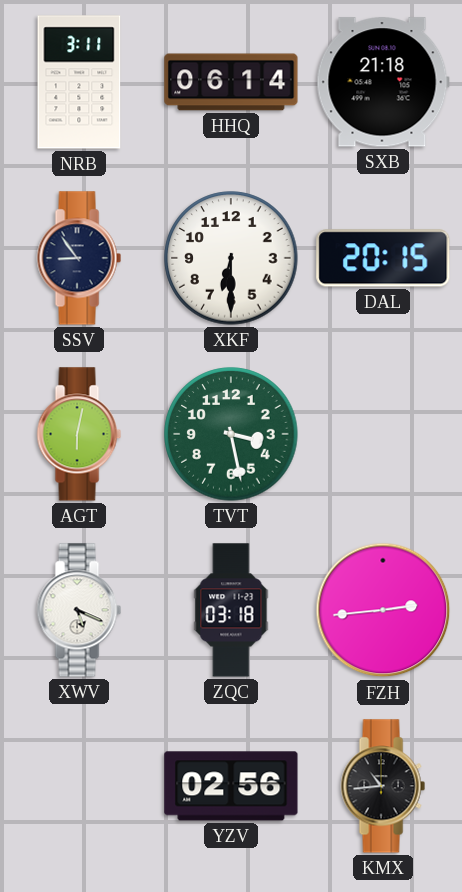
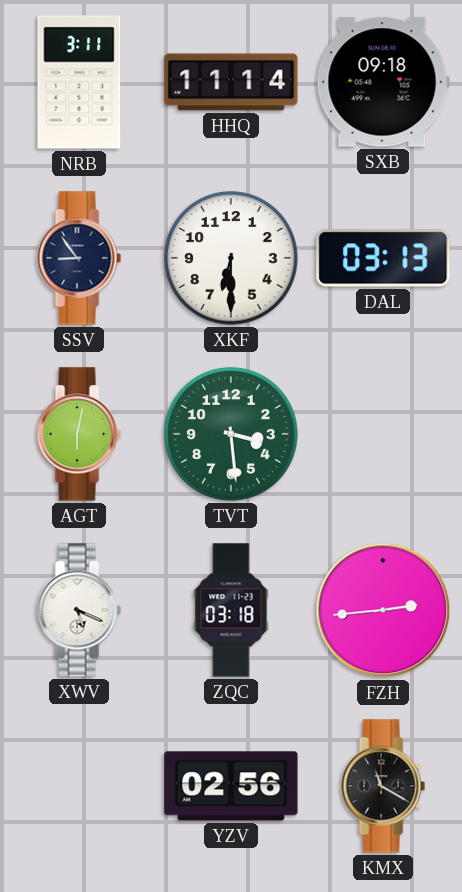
HHQ: 06:14 -> 11:14
SXB: 21:18 -> 09:18
DAL: 20:15 -> 03:13
TVT: 3:28 -> 3:29
KMX: 10:44 -> 11:20
